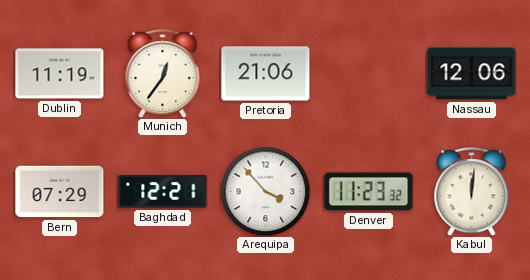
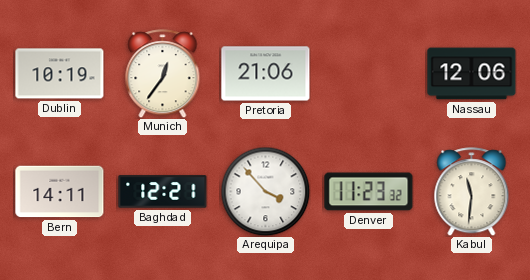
Dublin: 11:19 -> 10:19
Bern: 07:29 -> 14:11
Kabul: 12:01 -> 11:31
